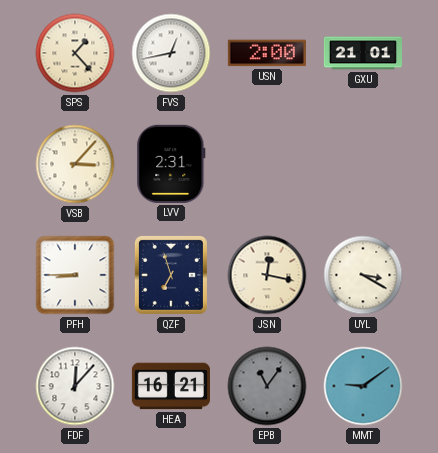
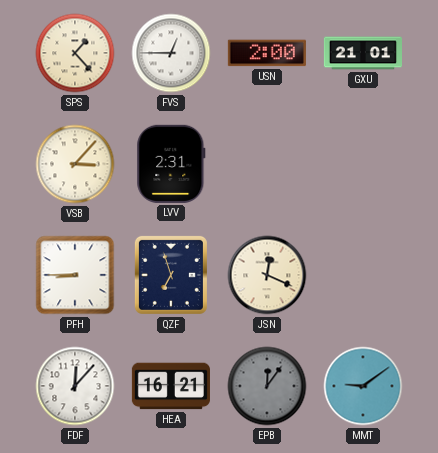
FVS: 12:43 -> 12:45
JSN: 12:17 -> 12:19
UYL: 3:20 -> none
EPB: 11:06 -> 12:06
